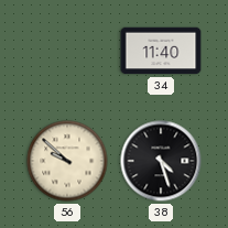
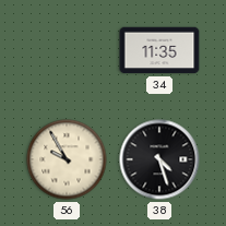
34: 11:40 -> 11:35
56: 9:52 -> 9:55
